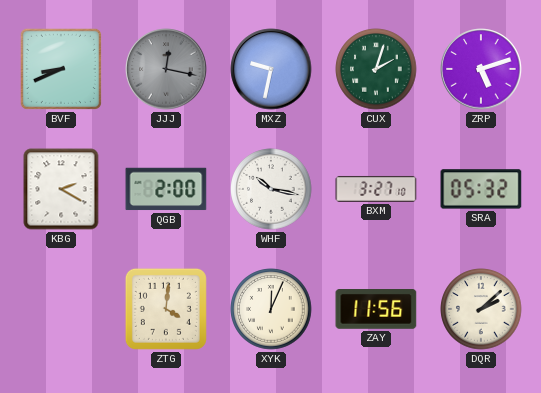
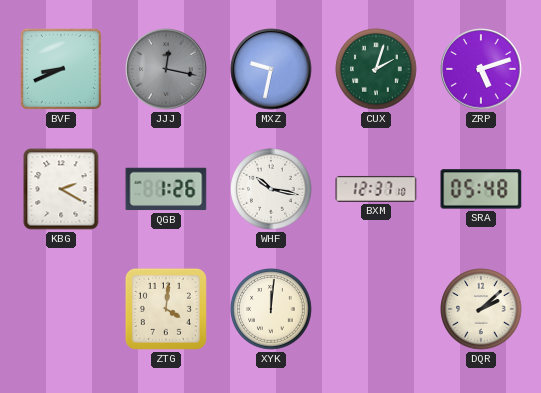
QGB: 2:00 -> 1:26
BXM: 3:27 -> 12:37
SRA: 05:32 -> 05:48
XYK: 12:04 -> 12:01
ZAY: 11:56 -> none
